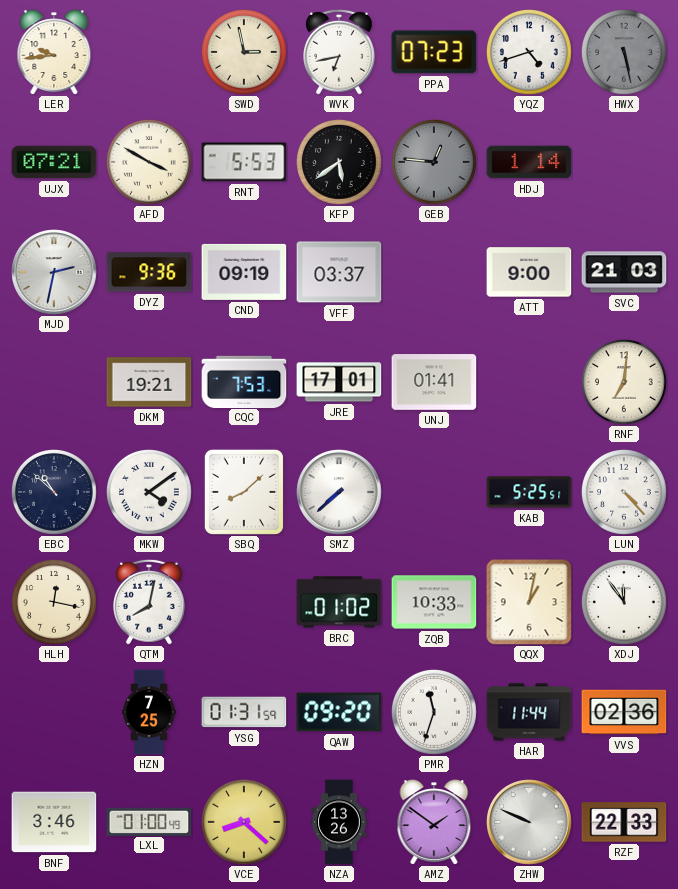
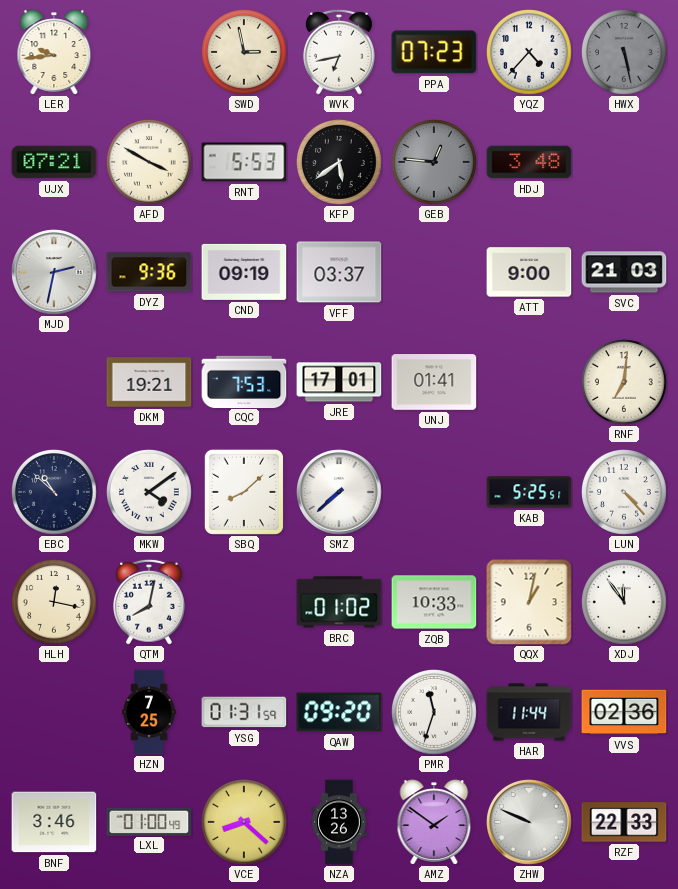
YQZ: 4:42 -> 4:37
HDJ: 1:14 -> 3:48
